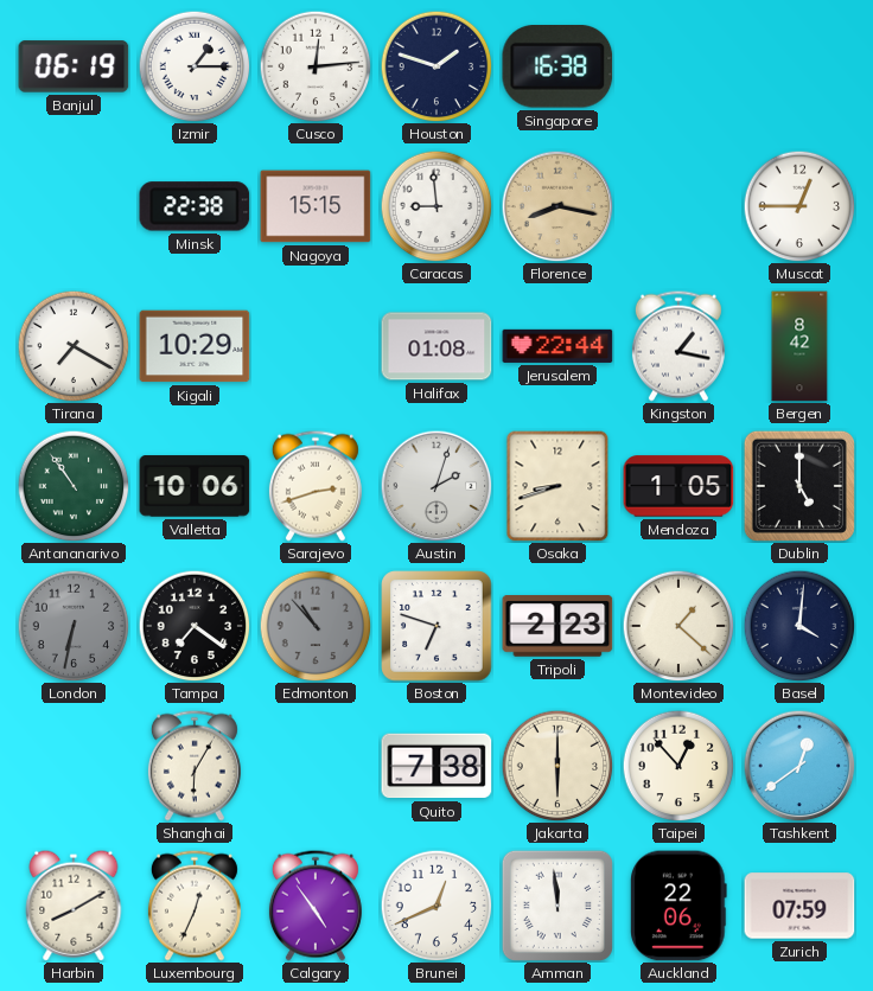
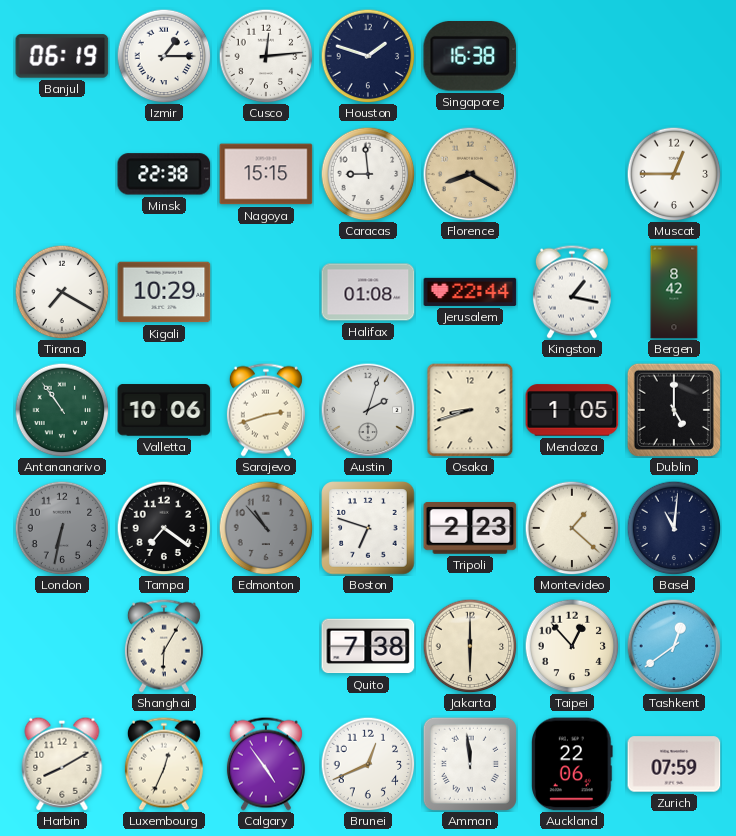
Florence: 8:17 -> 8:20
Basel: 4:01 -> 11:01
